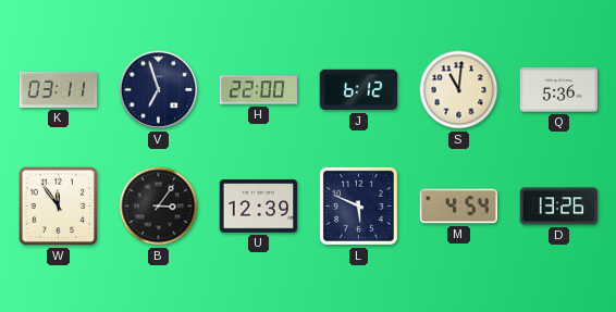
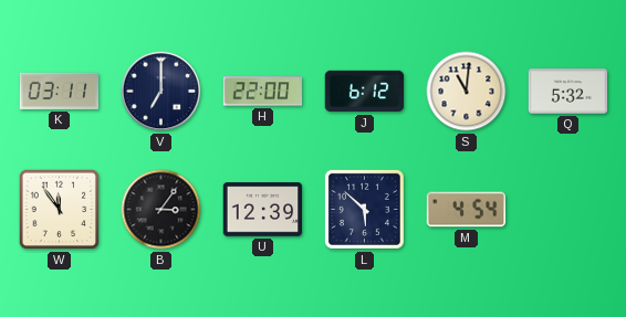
V: 6:57 -> 7:00
Q: 5:36 -> 5:32
L: 5:49 -> 5:52
D: 13:26 -> none
